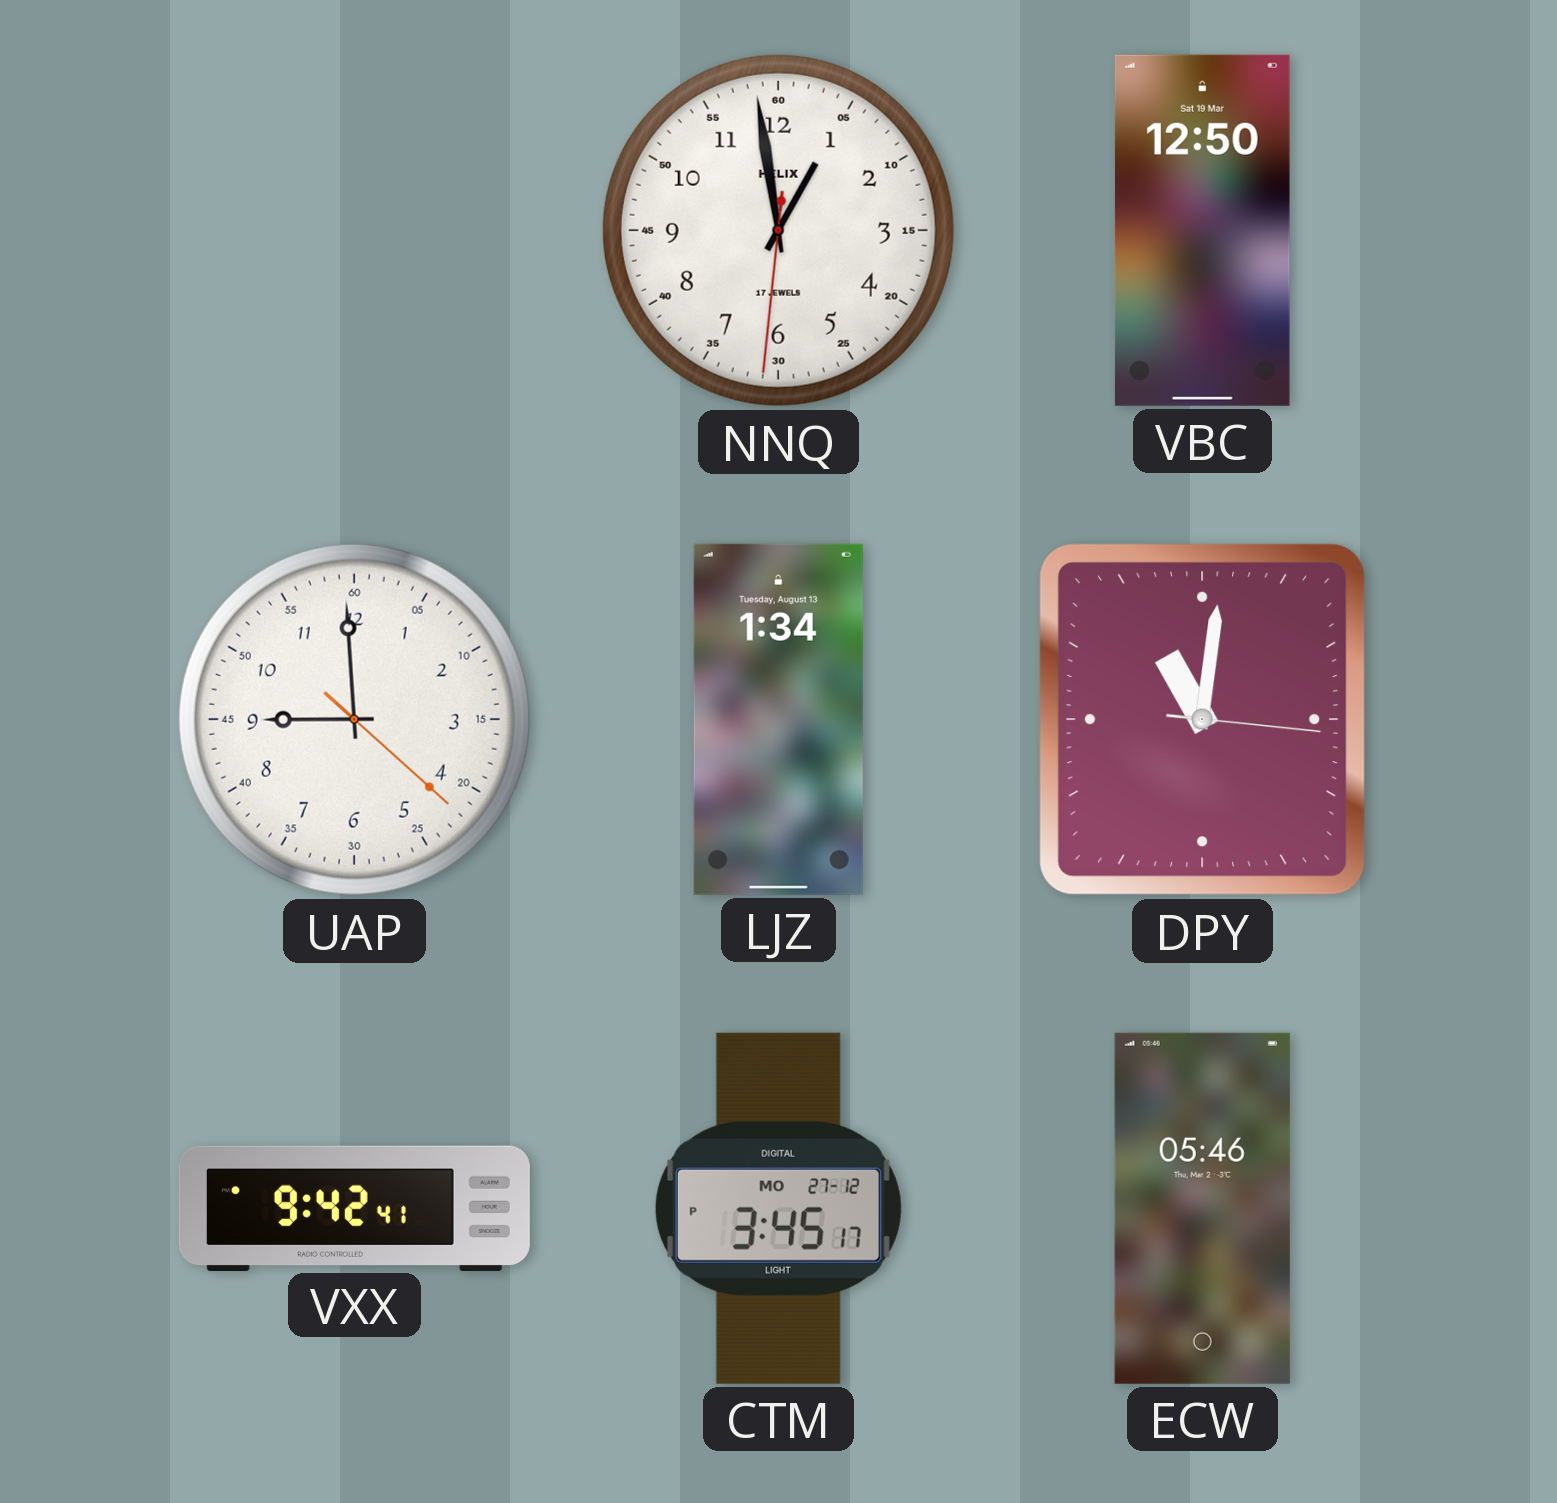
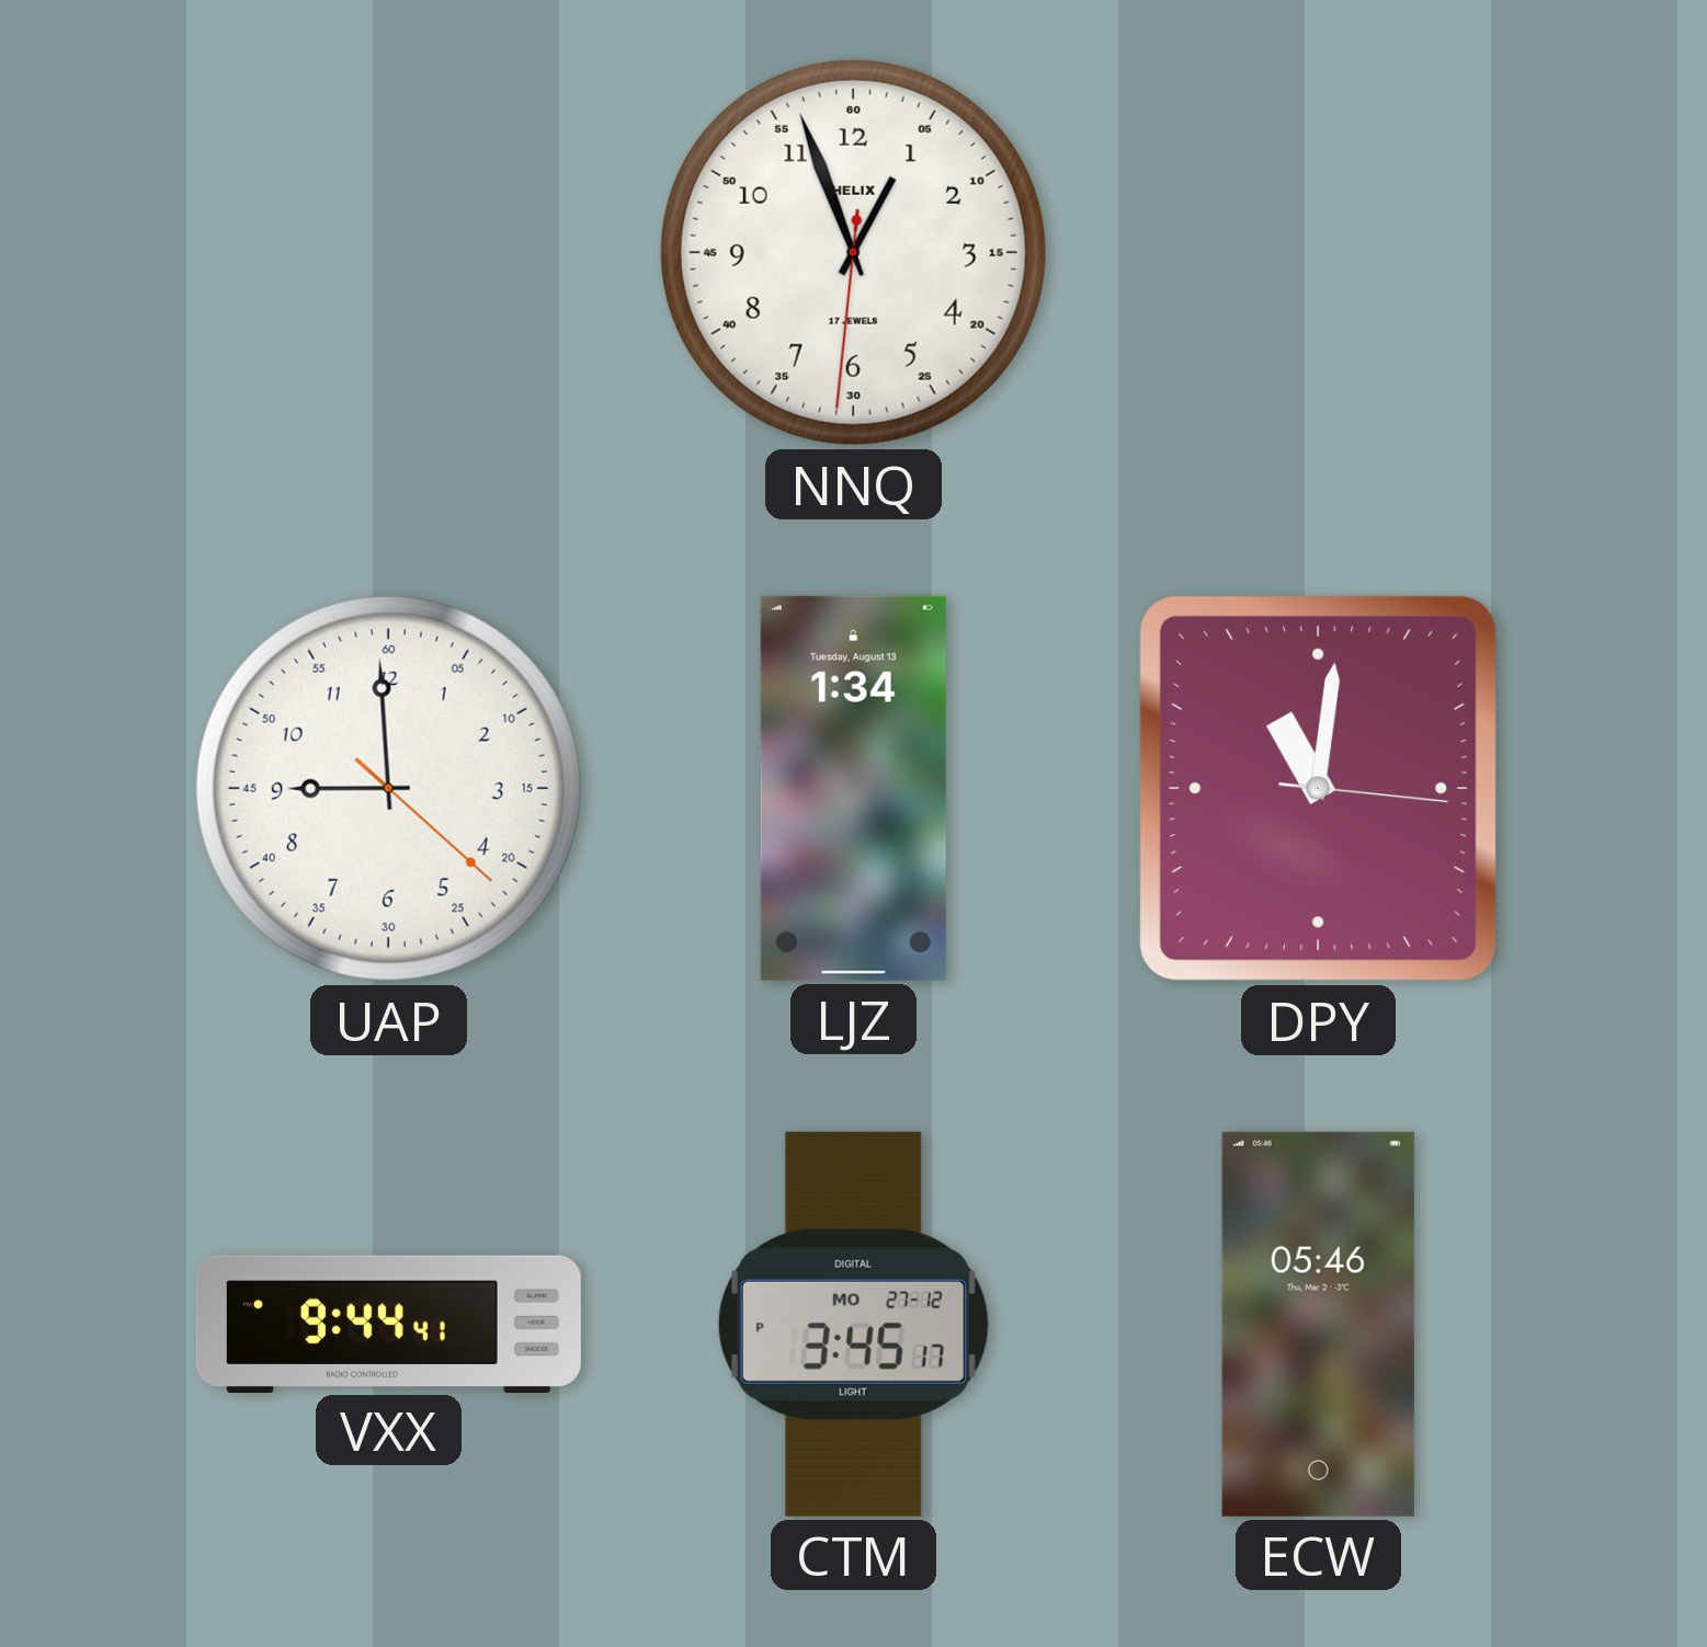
NNQ: 12:58 -> 12:56
VBC: 12:50 -> none
VXX: 9:42 -> 9:44
